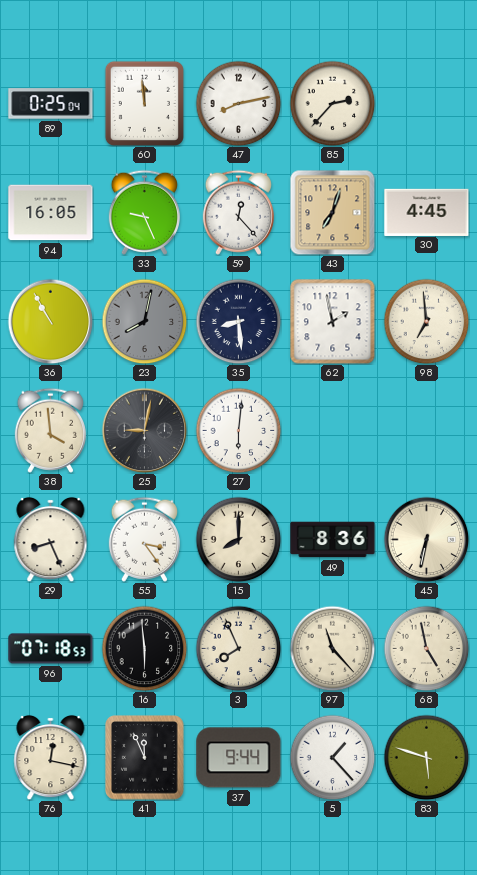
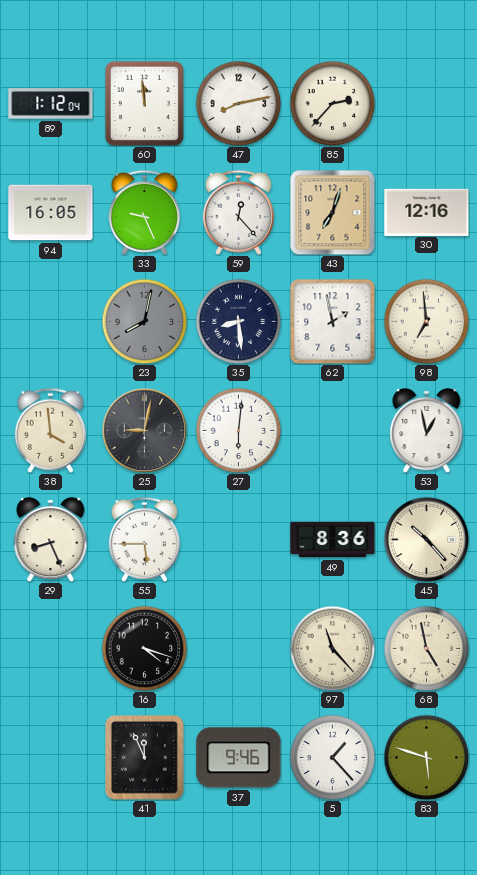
89: 0:25 -> 1:12
30: 4:45 -> 12:16
36: 10:55 -> none
53: none -> 12:58
55: 3:24 -> 5:45
15: 8:00 -> none
45: 6:32 -> 10:23
96: 07:18 -> none
16: 5:59 -> 4:18
3: 7:56 -> none
76: 12:17 -> none
37: 9:44 -> 9:46
